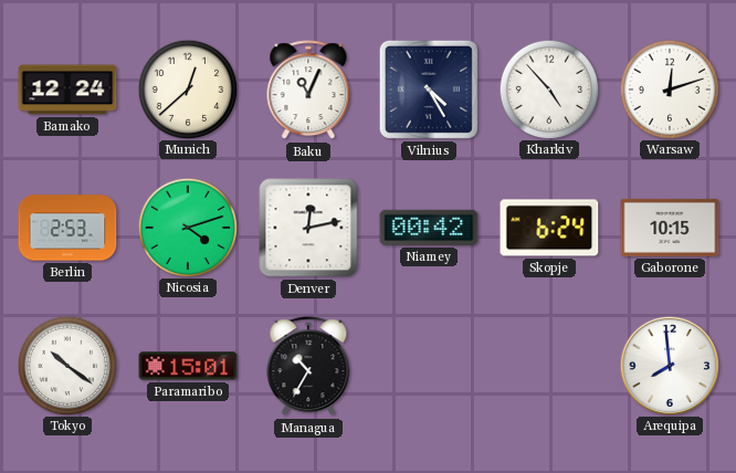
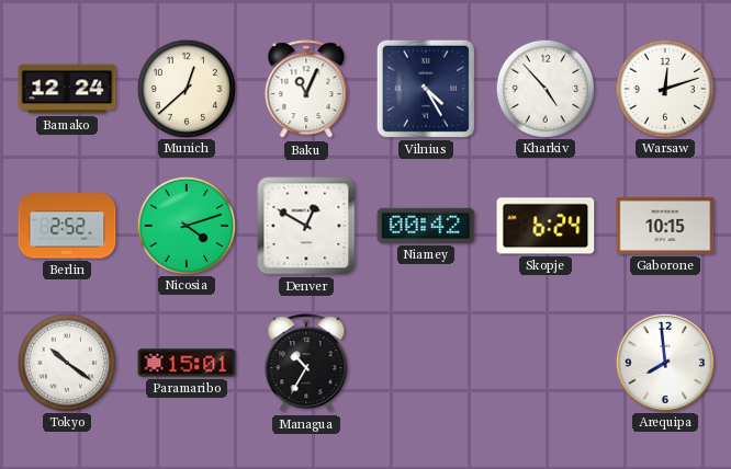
Berlin: 2:53 -> 2:52
Denver: 12:13 -> 12:50
